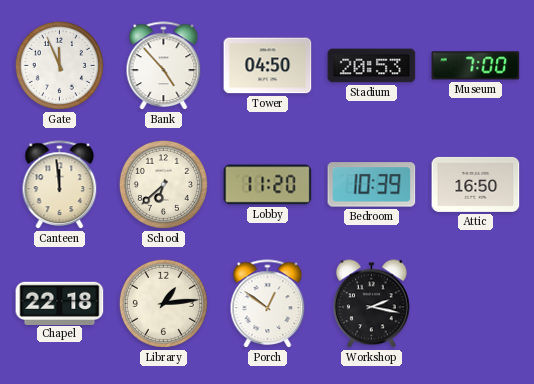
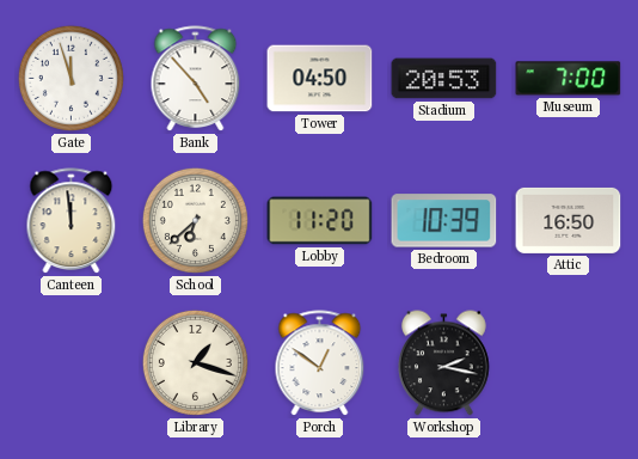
Gate: 11:56 -> 11:57
Chapel: 22:18 -> none
Library: 1:14 -> 1:18
